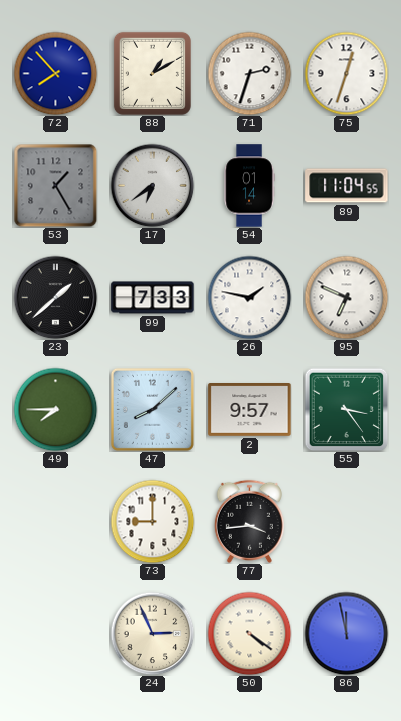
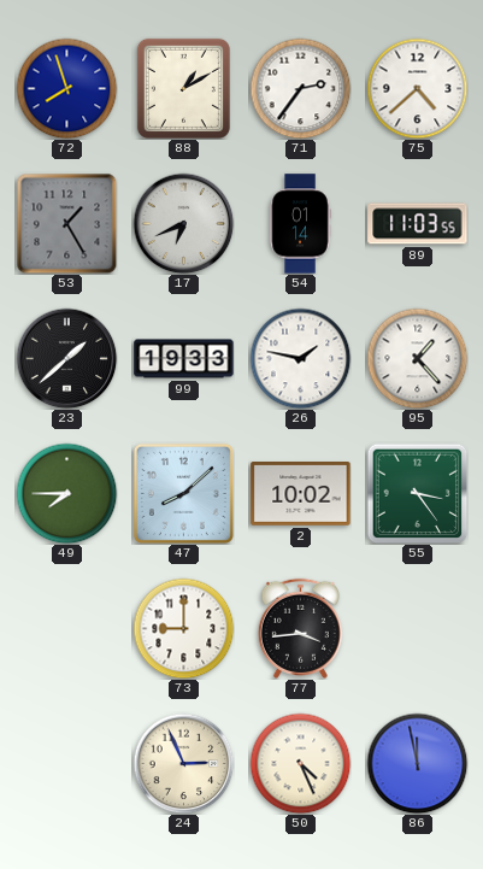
72: 7:53 -> 7:57
71: 2:33 -> 2:36
75: 12:33 -> 4:38
17: 6:39 -> 6:41
89: 11:04 -> 11:03
99: 7:33 -> 19:33
95: 6:49 -> 1:23
2: 9:57 -> 10:02
50: 4:21 -> 4:26
